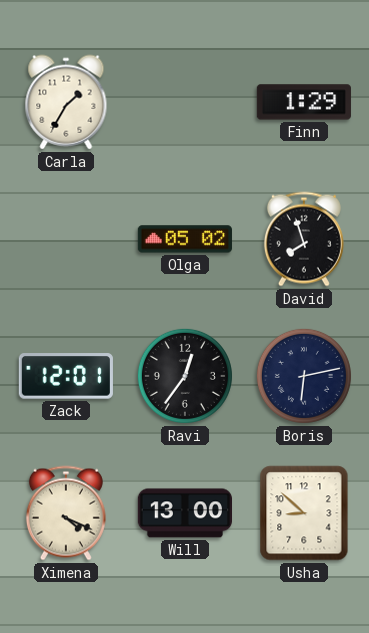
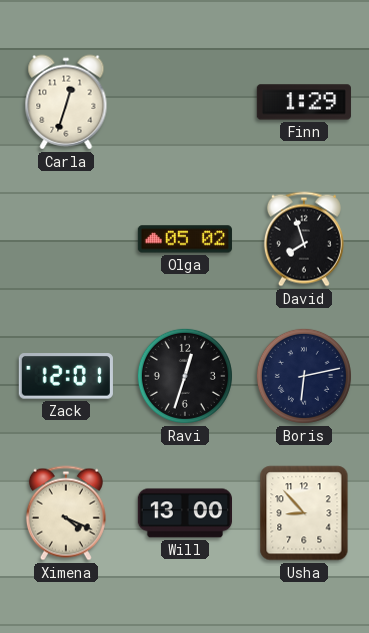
Carla: 1:35 -> 12:33
Ravi: 12:36 -> 12:33
Usha: 8:52 -> 8:53
